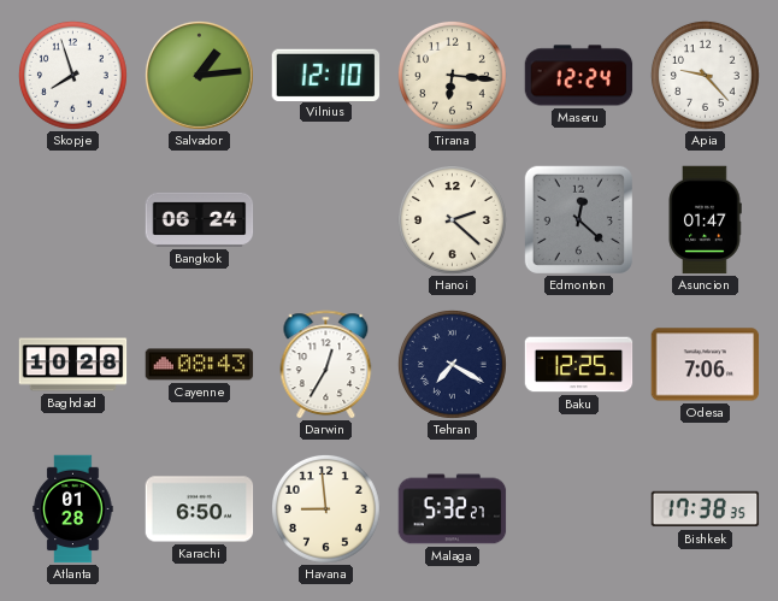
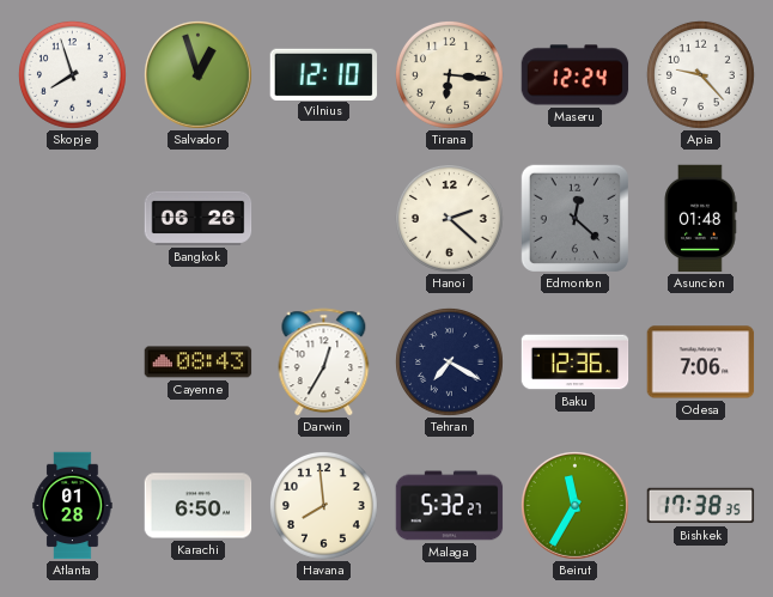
Salvador: 1:14 -> 12:57
Bangkok: 06:24 -> 06:26
Asuncion: 01:47 -> 01:48
Baghdad: 10:28 -> none
Baku: 12:25 -> 12:36
Havana: 8:59 -> 7:59
Beirut: none -> 11:35
